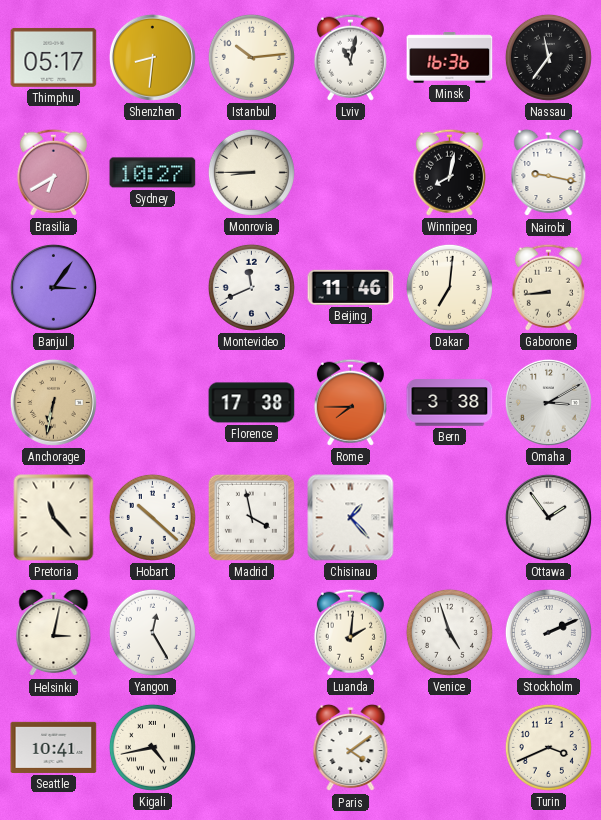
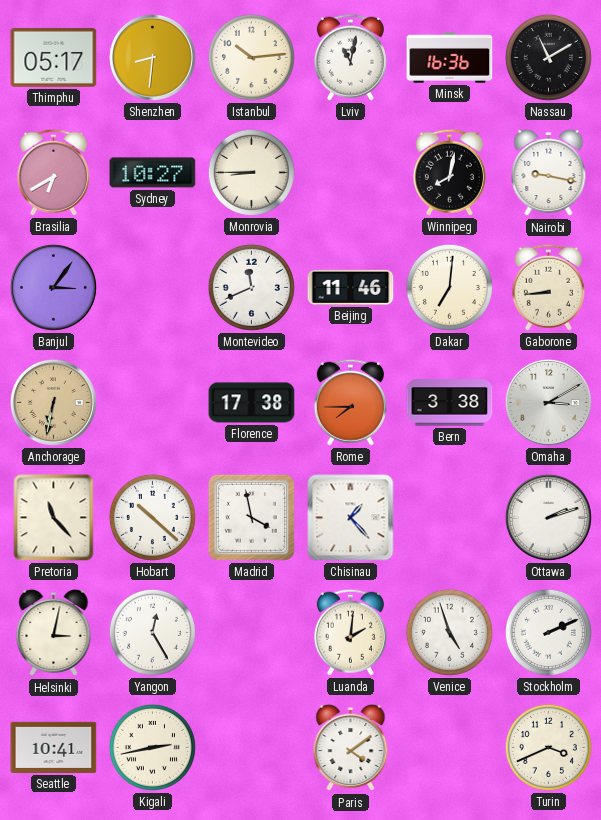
Nassau: 11:36 -> 11:10
Ottawa: 1:54 -> 2:12
Kigali: 4:43 -> 2:43
